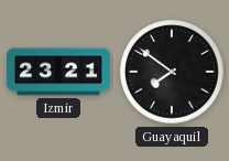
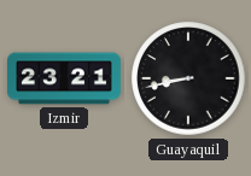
Guayaquil: 7:51 -> 8:43
